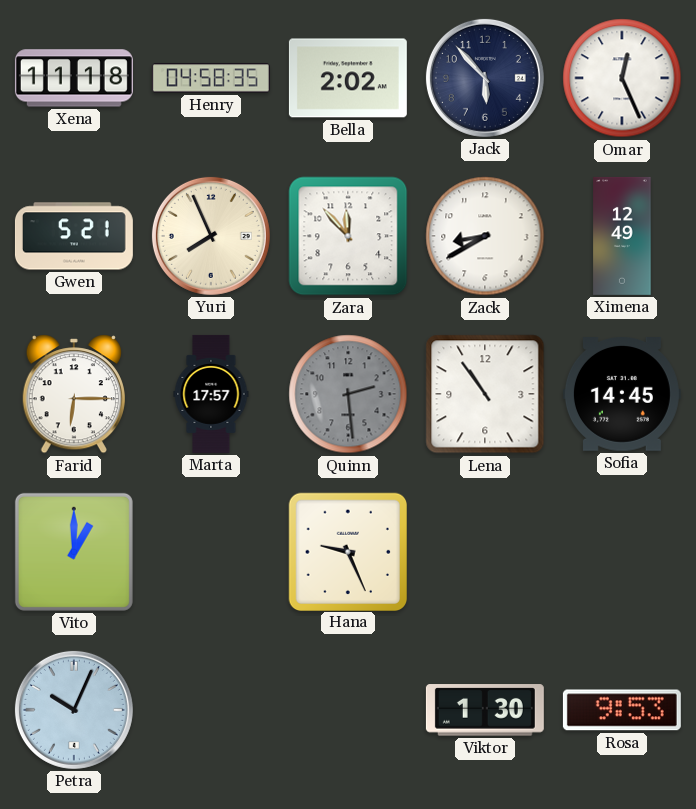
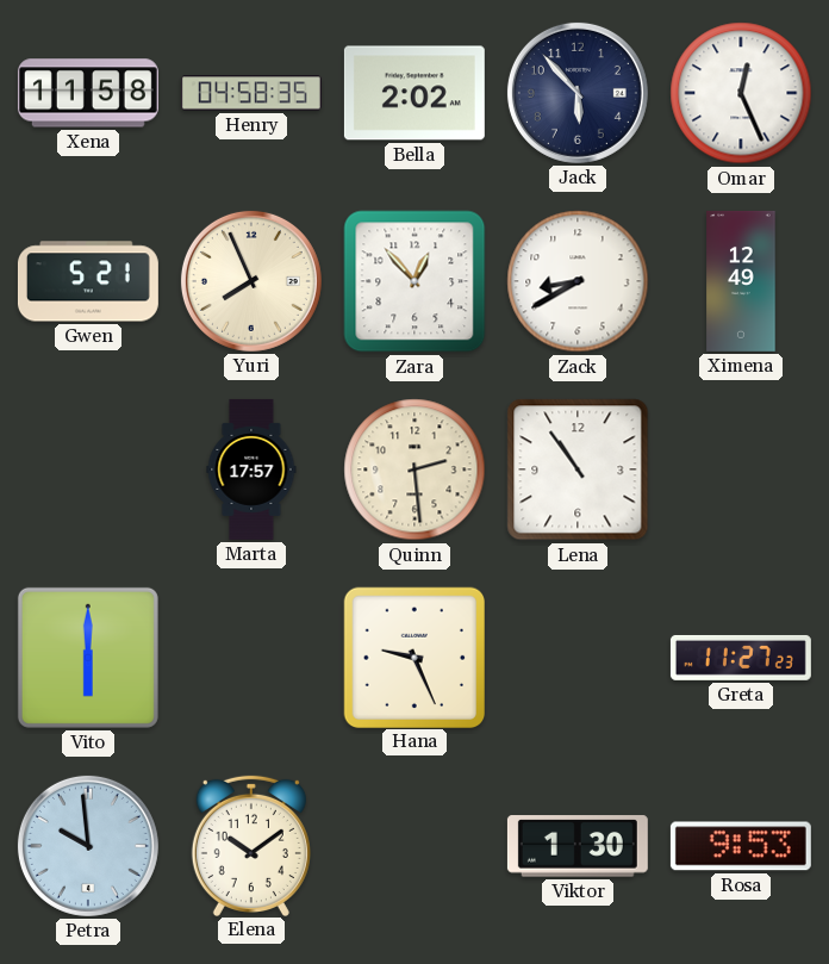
Xena: 11:18 -> 11:58
Zara: 11:53 -> 12:53
Farid: 6:15 -> none
Quinn dial: grey -> cream
Sofia: 14:45 -> none
Vito: 1:00 -> 6:00
Greta: none -> 11:27
Petra: 10:04 -> 9:59
Elena: none -> 10:09
